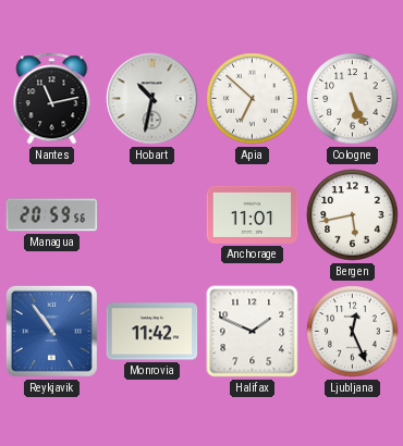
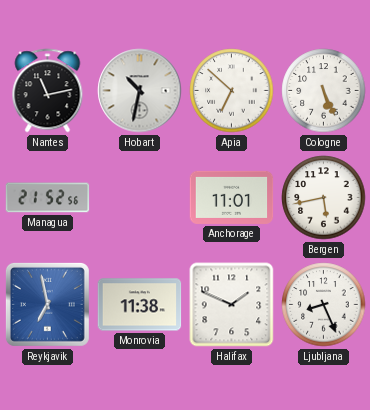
Managua: 20:59 -> 21:52
Reykjavik: 10:54 -> 6:58
Monrovia: 11:42 -> 11:38
Ljubljana: 12:26 -> 8:26
